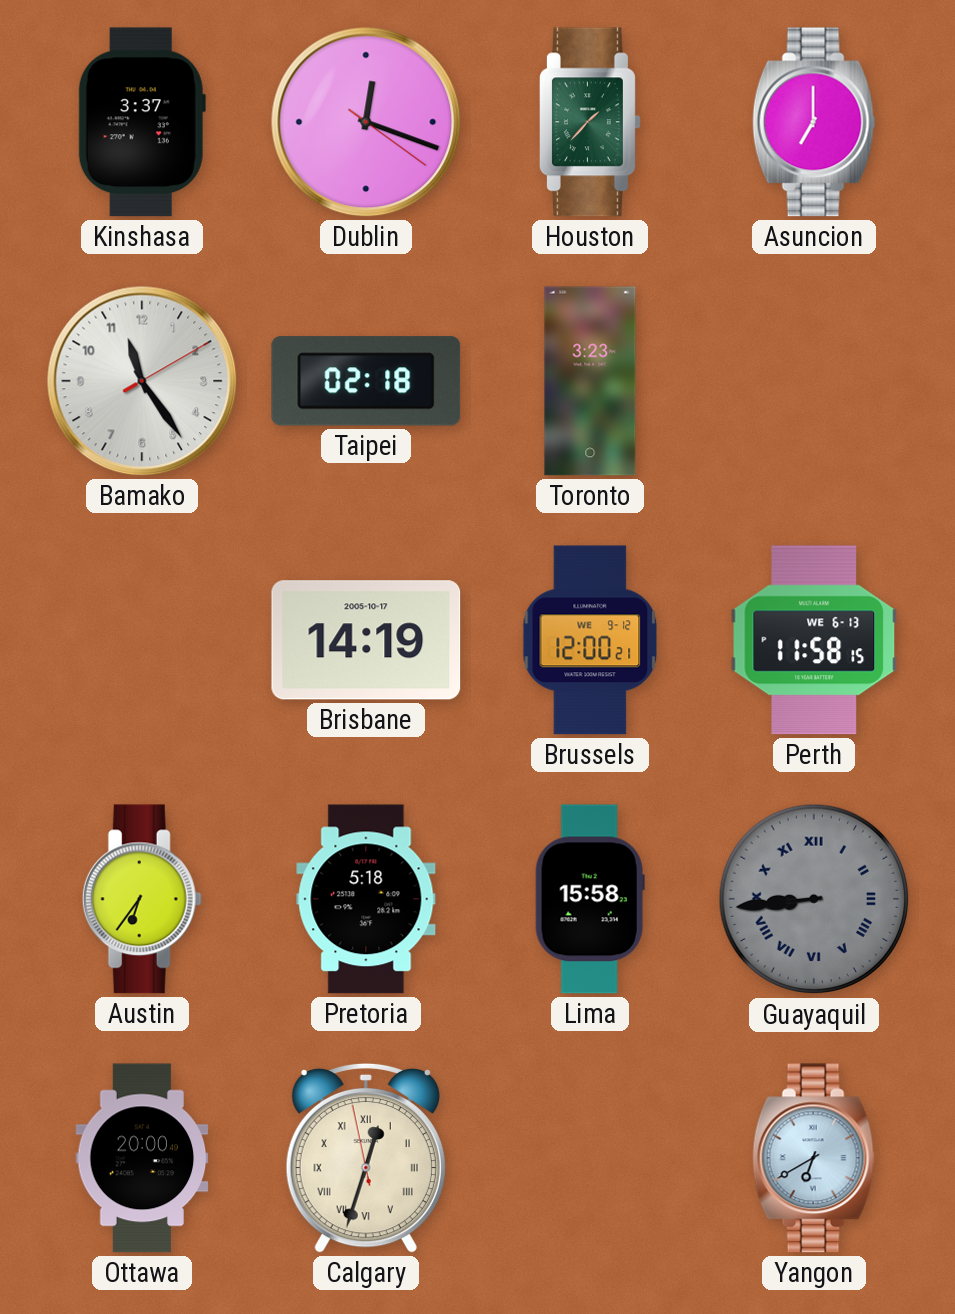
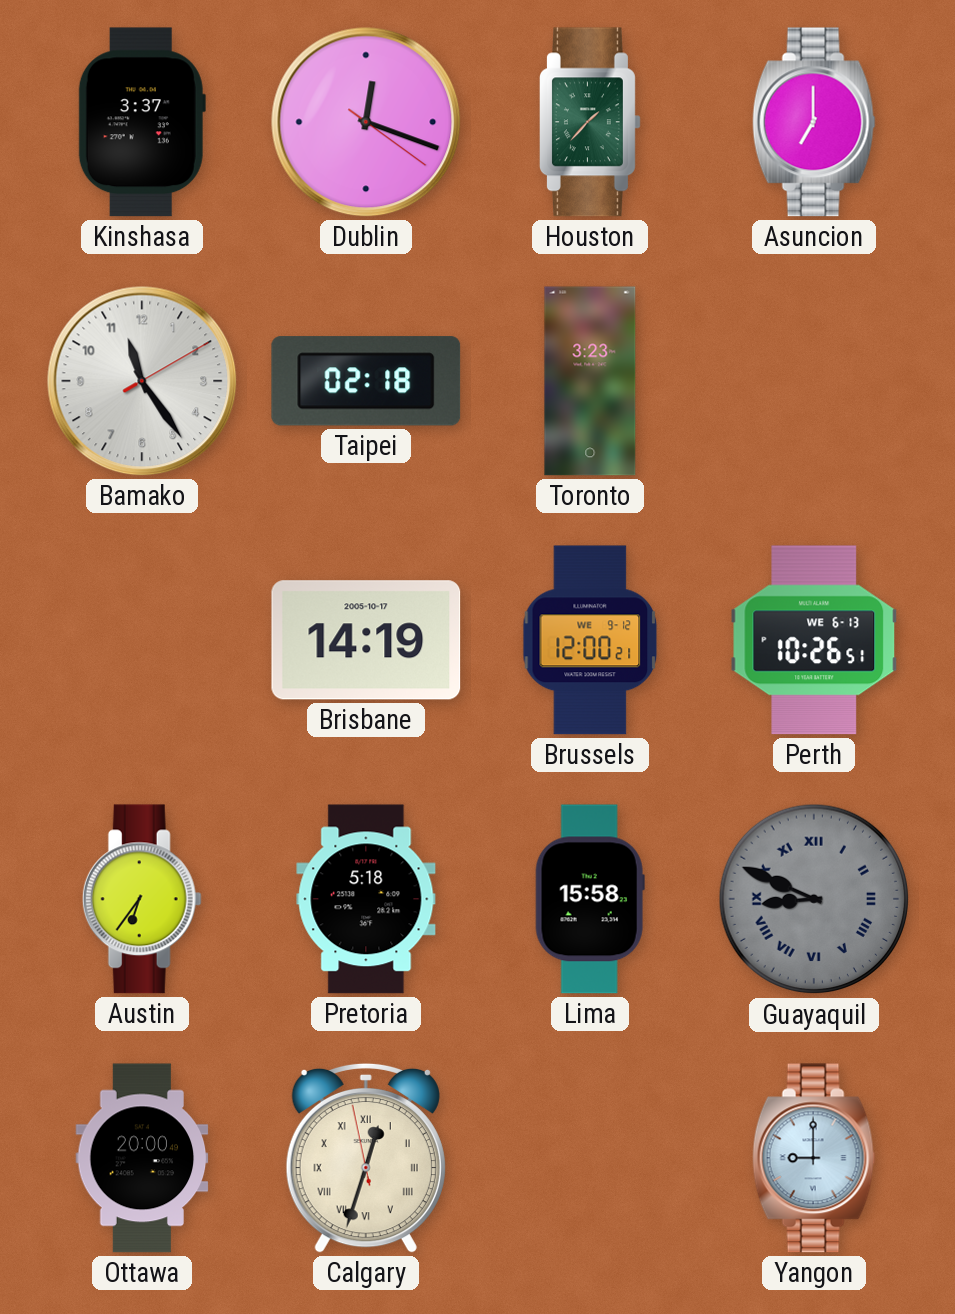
Perth: 11:58 -> 10:26
Guayaquil: 8:44 -> 8:49
Yangon: 6:40 -> 9:00
